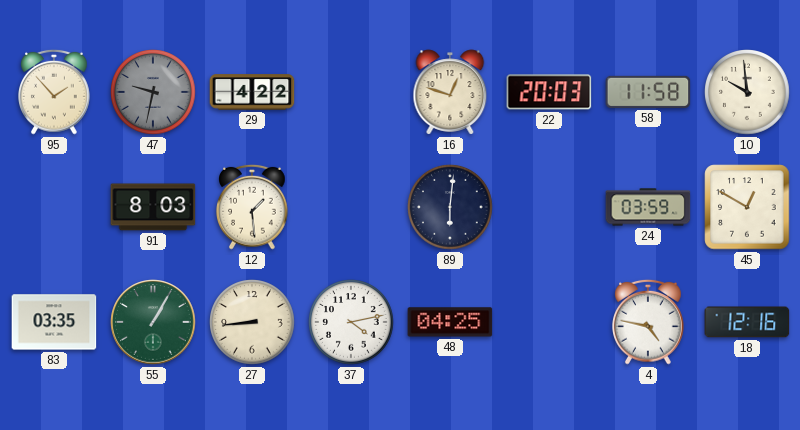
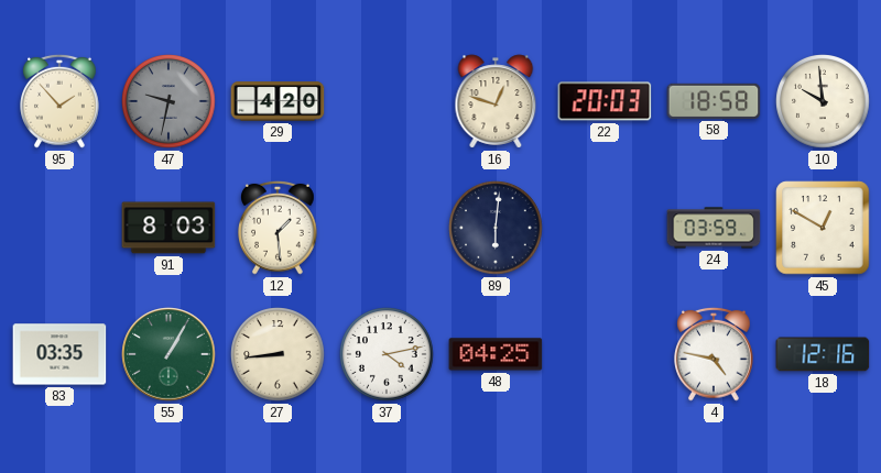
29: 4:22 -> 4:20
58: 11:58 -> 18:58
